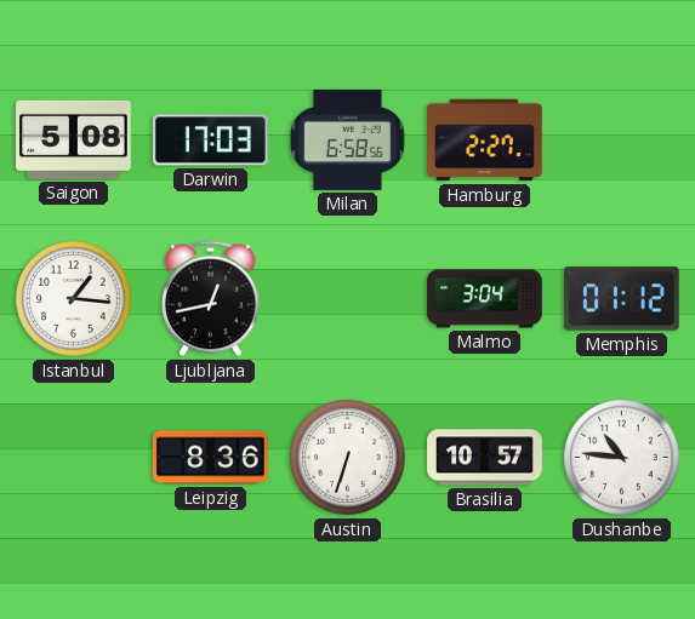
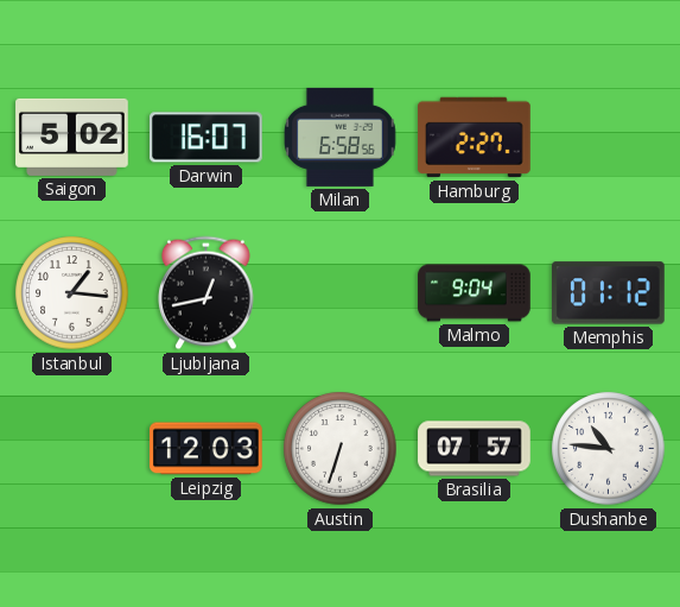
Saigon: 5:08 -> 5:02
Darwin: 17:03 -> 16:07
Malmo: 3:04 -> 9:04
Leipzig: 8:36 -> 12:03
Brasilia: 10:57 -> 07:57
